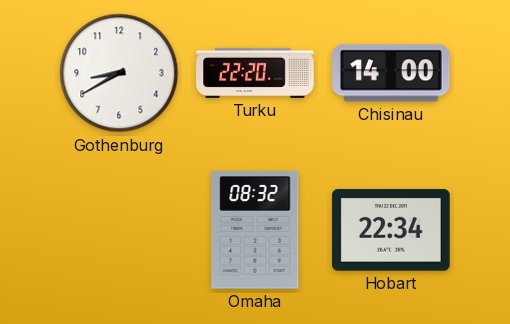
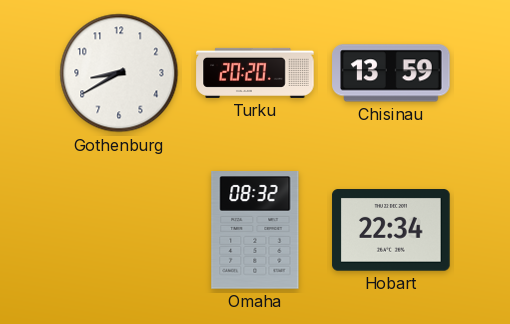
Turku: 22:20 -> 20:20
Chisinau: 14:00 -> 13:59
